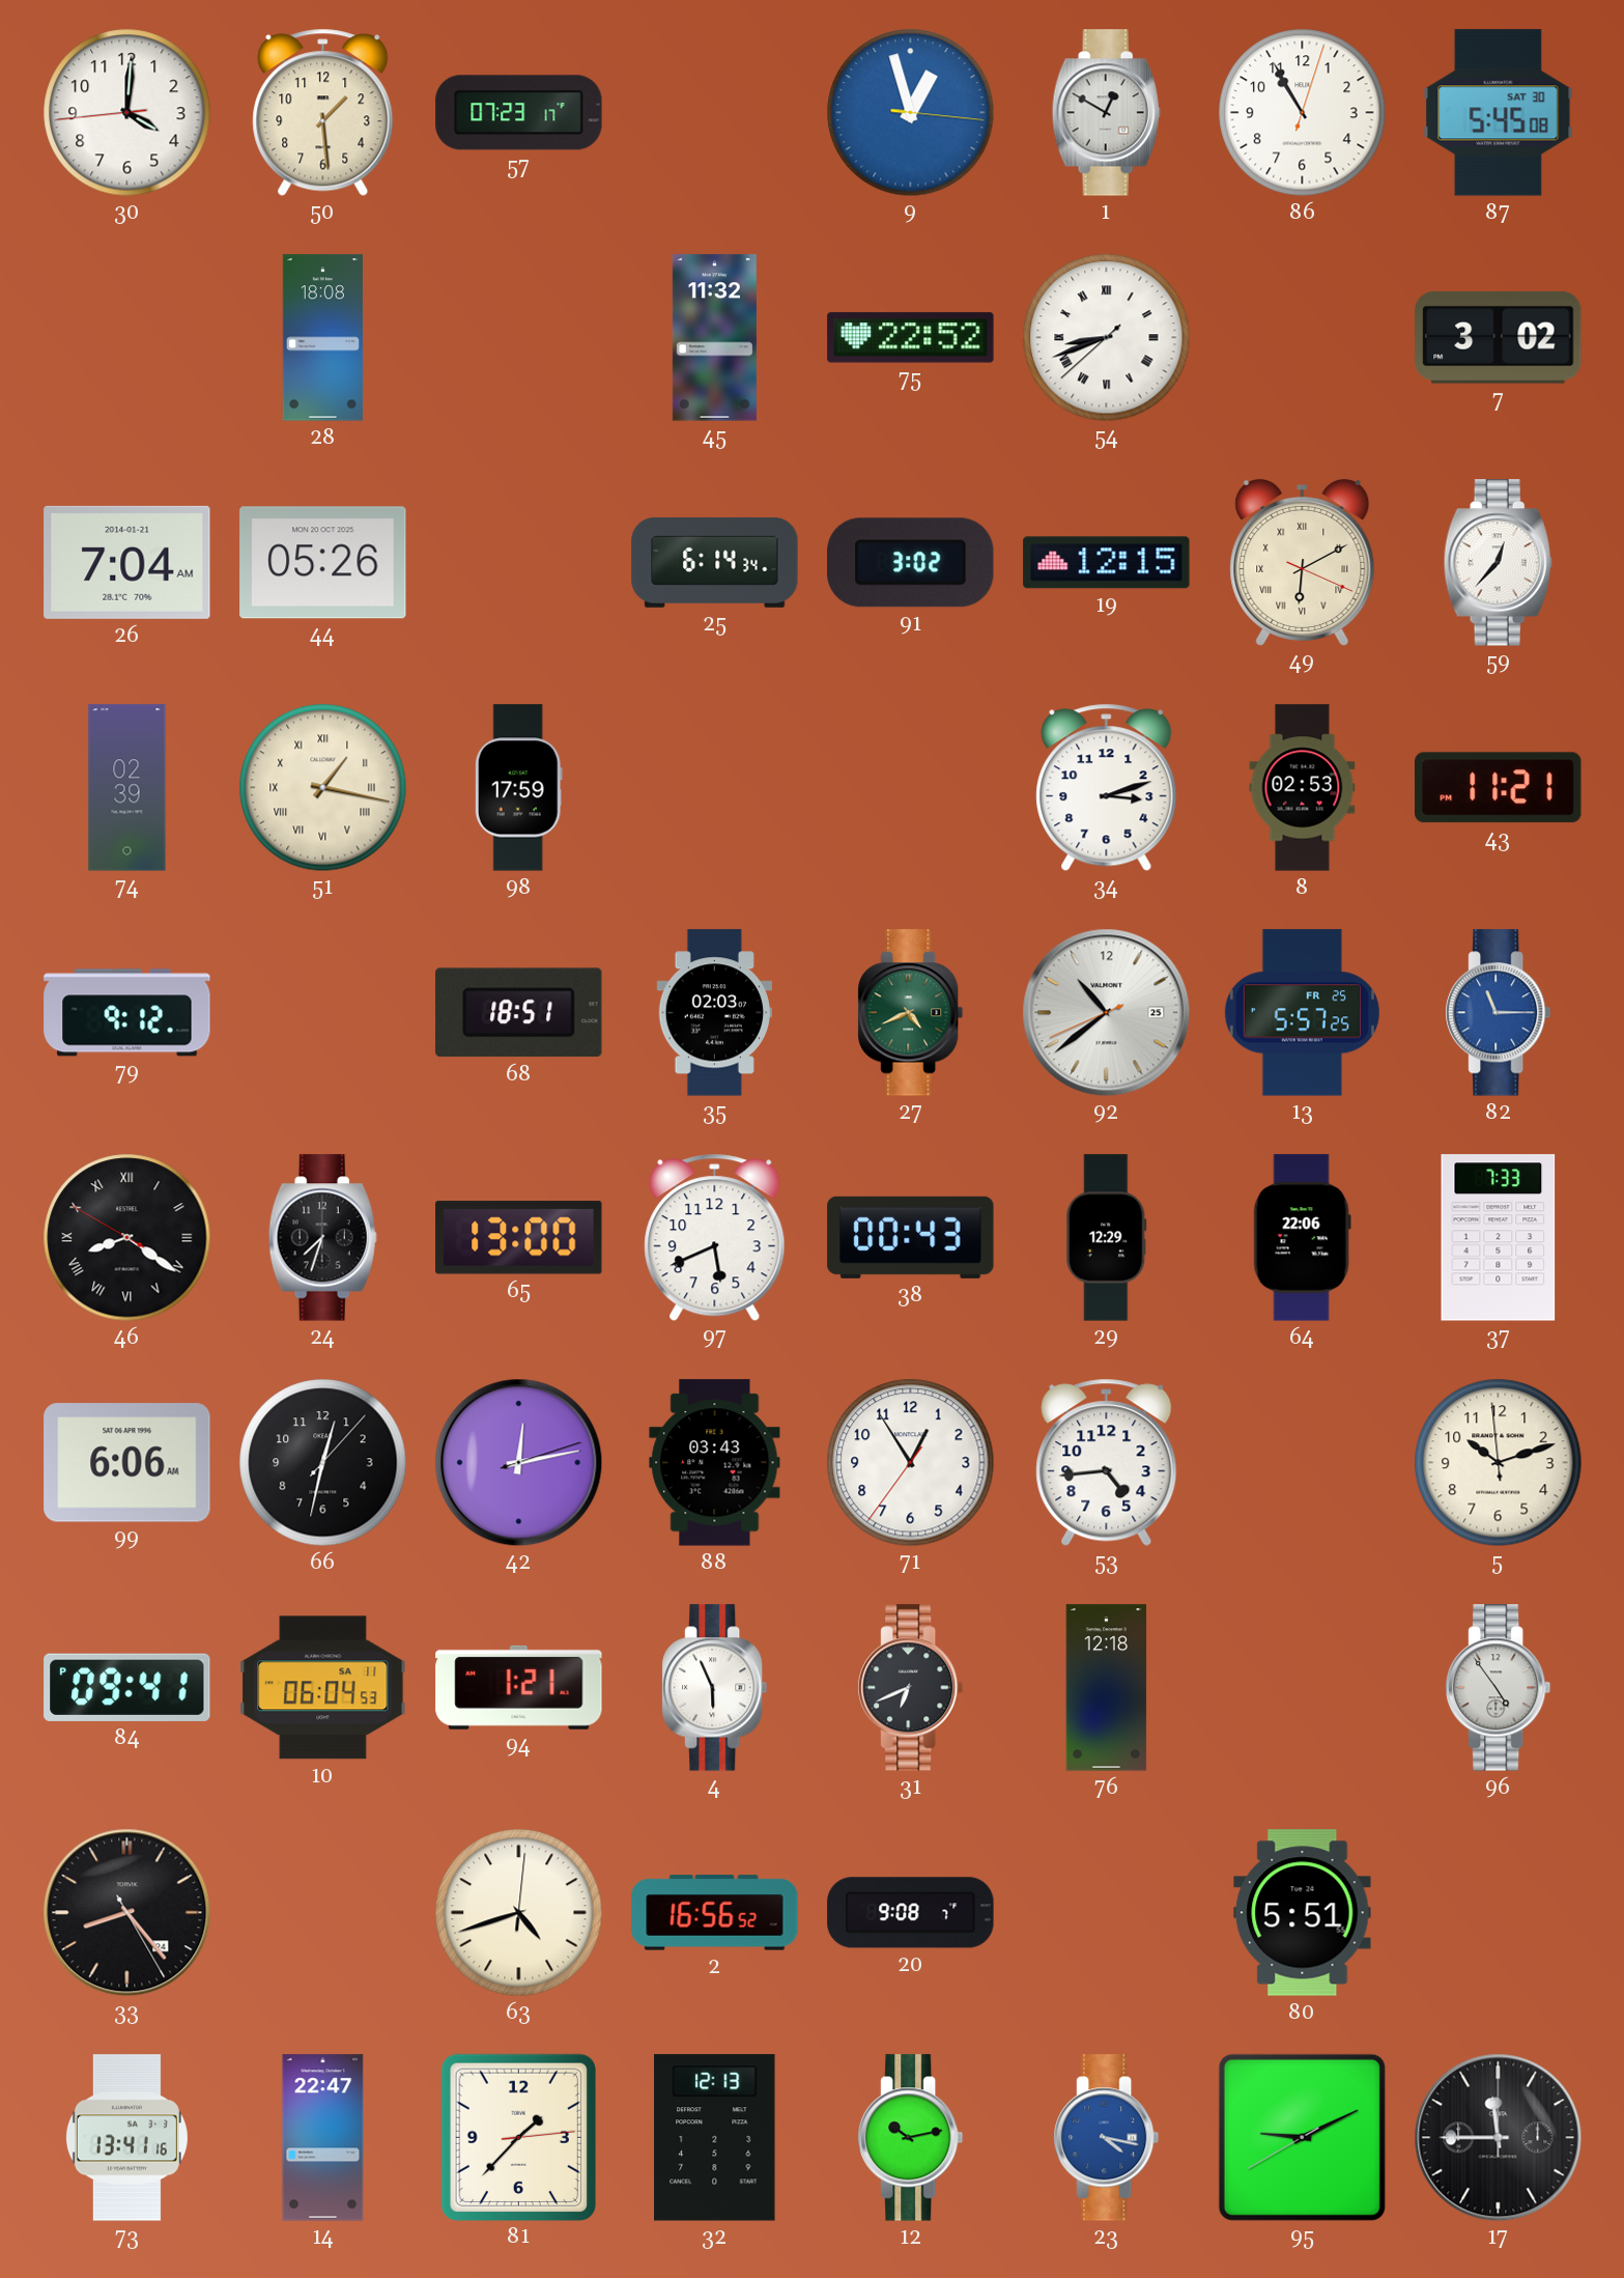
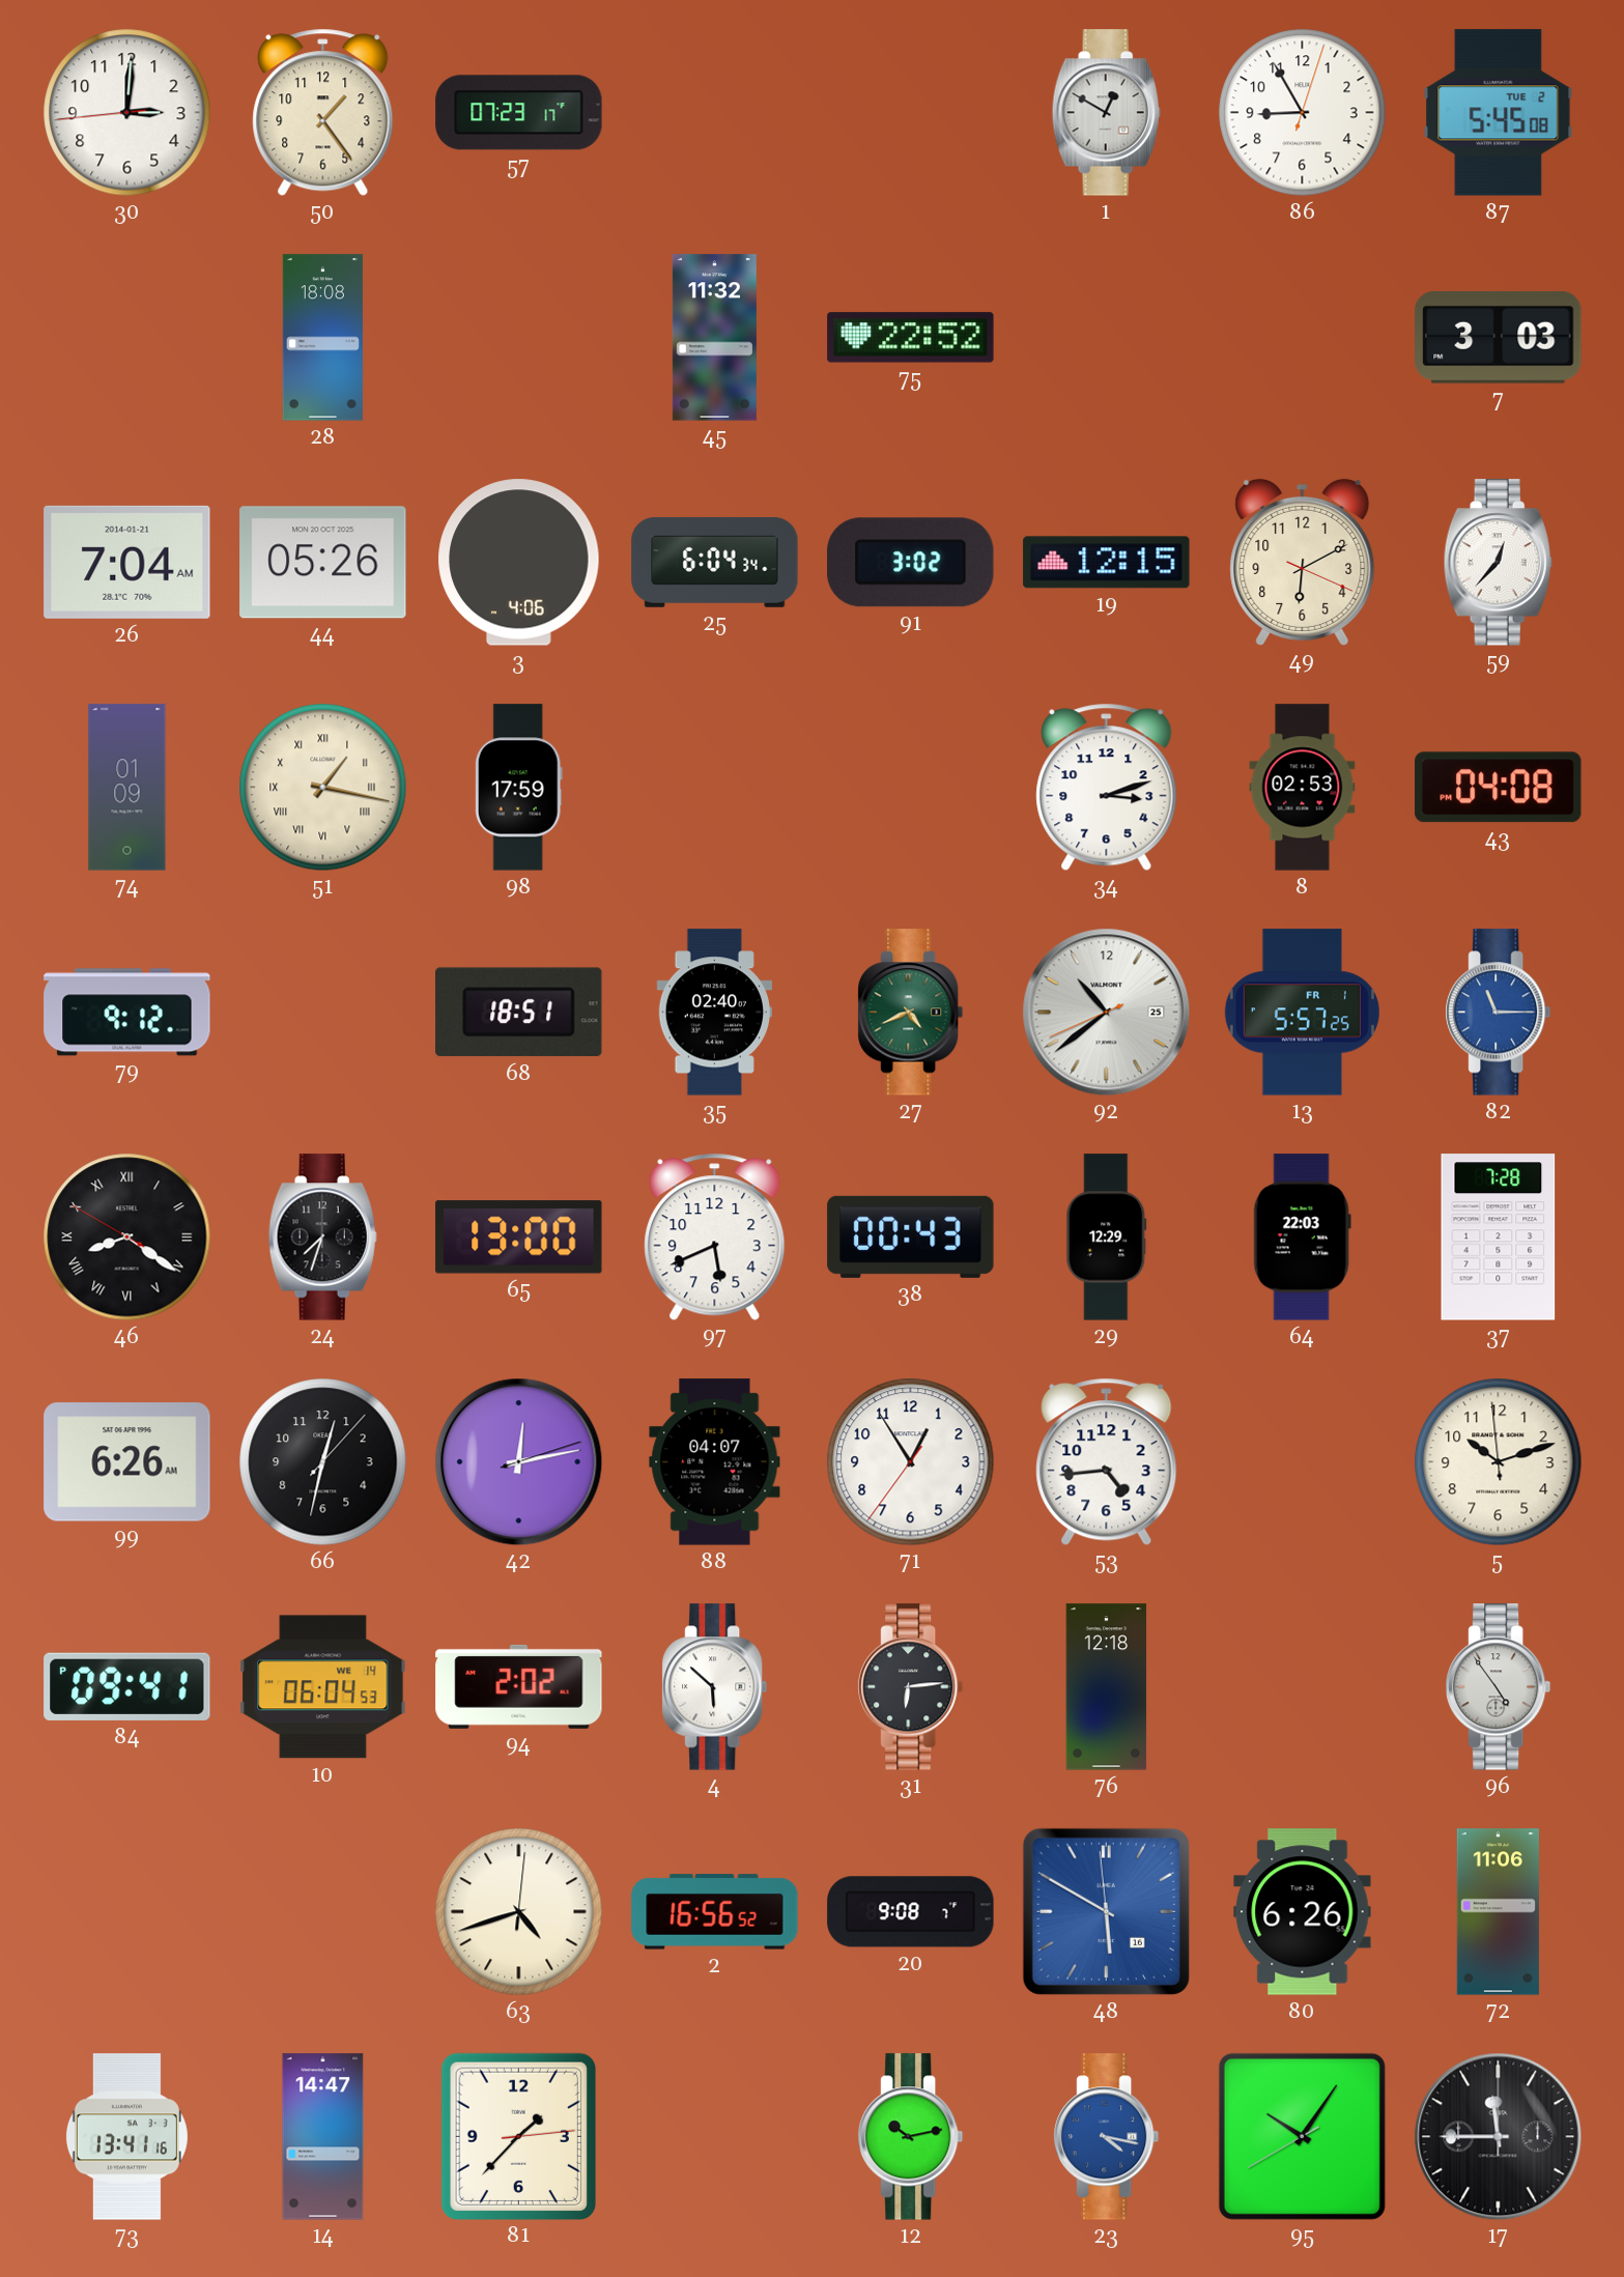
30: 4:00 -> 3:00
50: 1:29 -> 1:24
9: 12:57 -> none
86: 10:55 -> 8:55
87 date: SAT 30 -> TUE 2
54: 8:41 -> none
7: 3:02 -> 3:03
3: none -> 4:06
25: 6:14 -> 6:04
49 numerals: Roman -> Arabic
74: 02:39 -> 01:09
43: 11:21 -> 04:08
35: 02:03 -> 02:40
13 date: FR 25 -> FR 1
64: 22:06 -> 22:03
37: 7:33 -> 7:28
99: 6:06 -> 6:26
88: 03:43 -> 04:07
10 date: SA 11 -> WE 14
94: 1:21 -> 2:02
4: 5:56 -> 5:52
31: 6:41 -> 6:14
33: 8:23 -> none
48: none -> 5:49
80: 5:51 -> 6:26
72: none -> 11:06
14: 22:47 -> 14:47
32: 12:13 -> none
95: 9:10 -> 10:05
